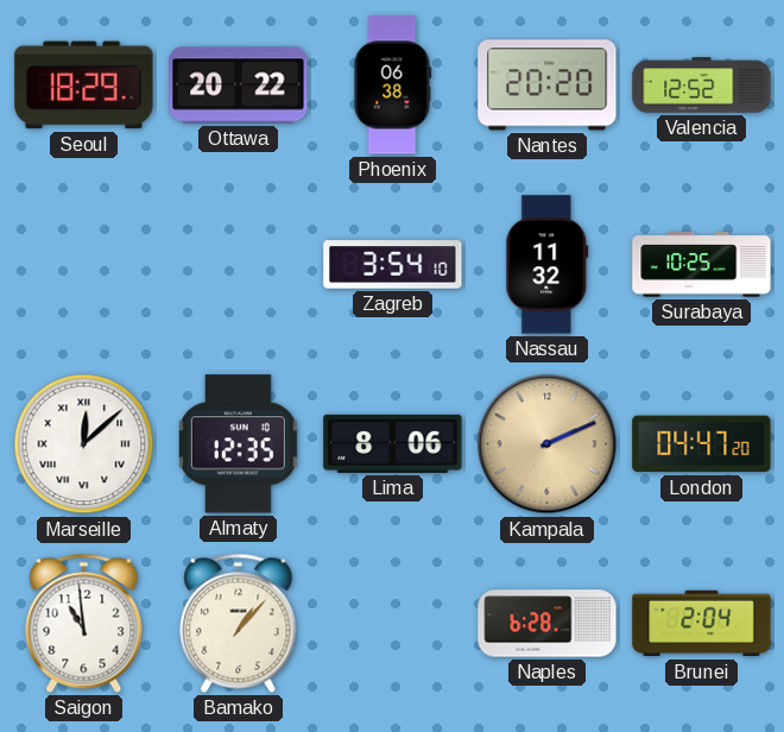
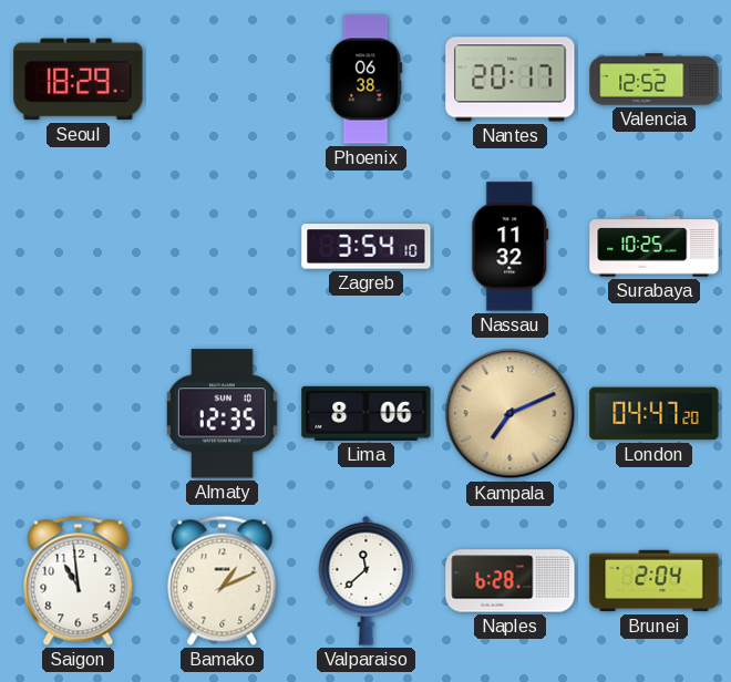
Ottawa: 20:22 -> none
Nantes: 20:20 -> 20:17
Marseille: 12:08 -> none
Kampala: 2:11 -> 7:11
Bamako: 1:07 -> 1:11
Valparaiso: none -> 11:38
